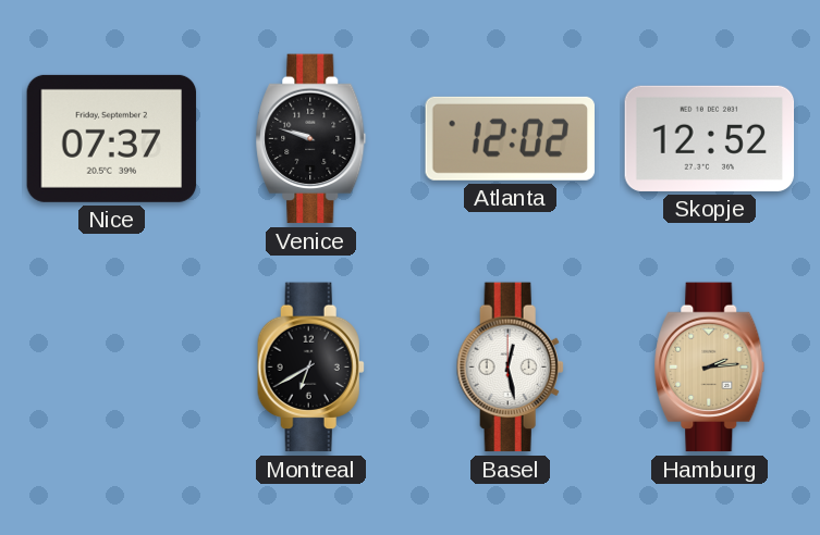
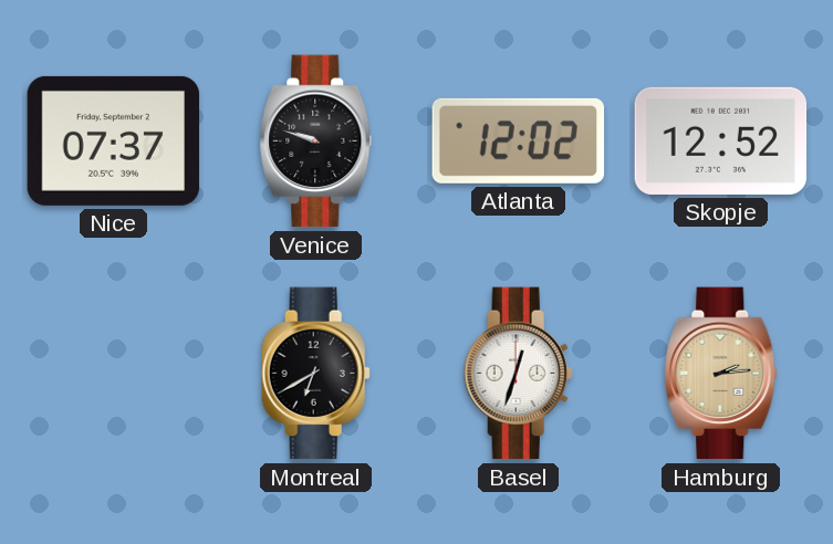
Basel: 12:28 -> 12:33
